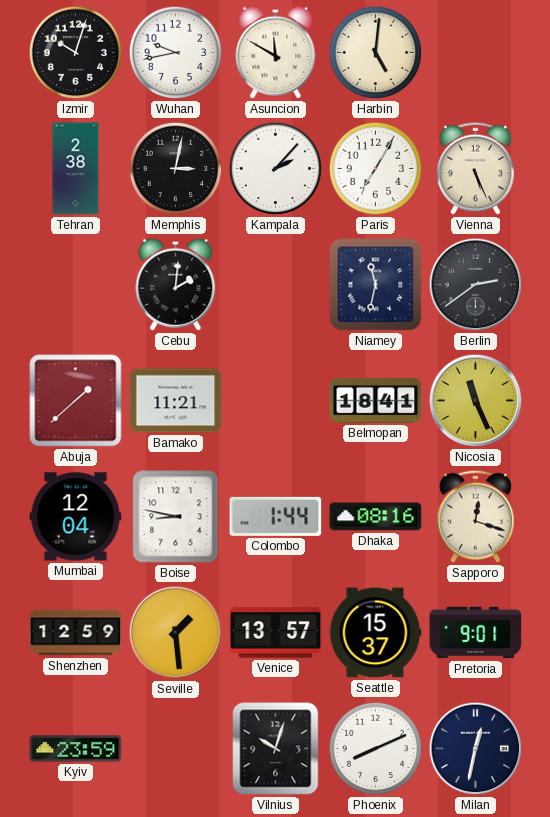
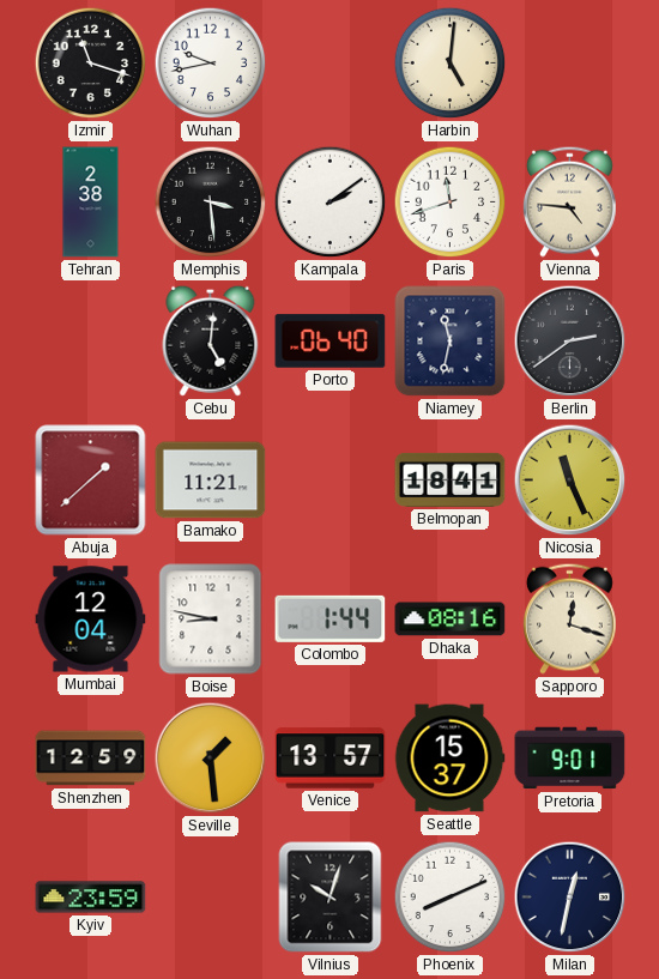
Izmir: 10:03 -> 11:18
Asuncion: 11:50 -> none
Memphis: 3:02 -> 3:29
Kampala: 2:07 -> 2:09
Paris: 7:05 -> 11:42
Vienna: 5:26 -> 4:46
Cebu: 2:01 -> 5:01
Porto: none -> 06:40
